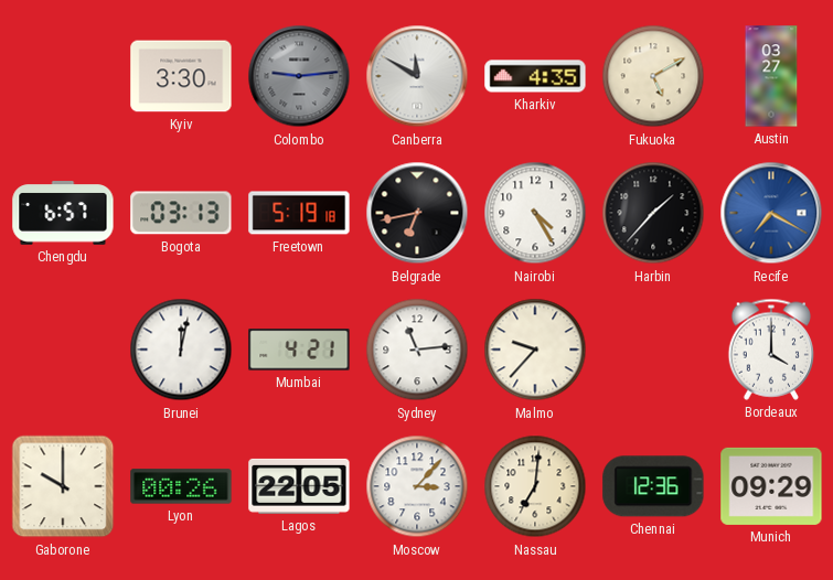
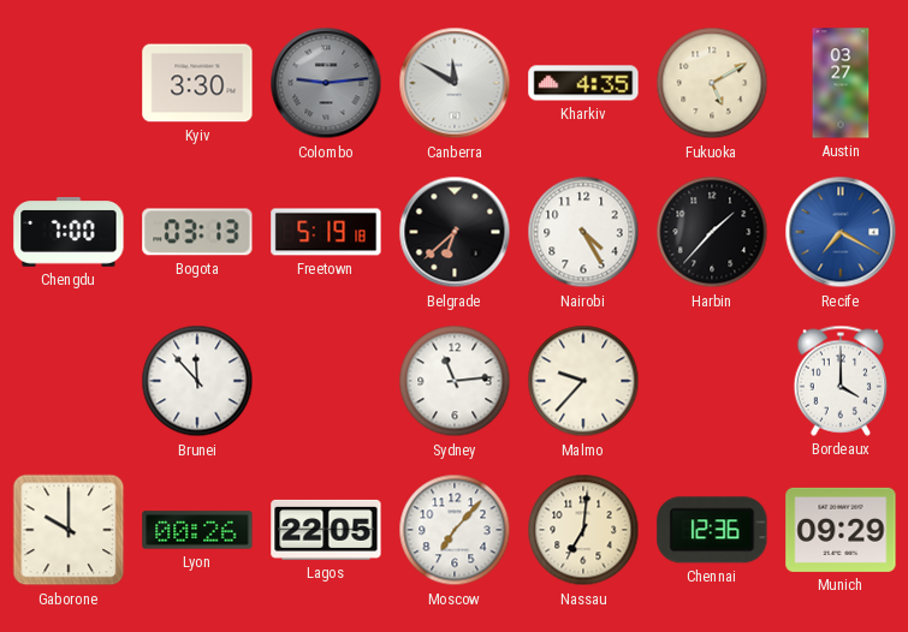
Chengdu: 6:57 -> 7:00
Belgrade: 6:43 -> 6:38
Brunei: 12:02 -> 11:53
Mumbai: 4:21 -> none
Moscow: 3:07 -> 7:07
